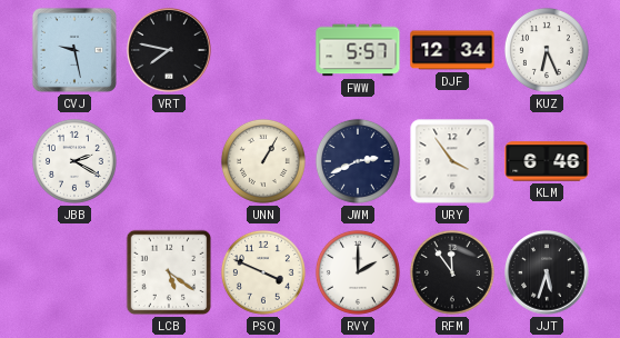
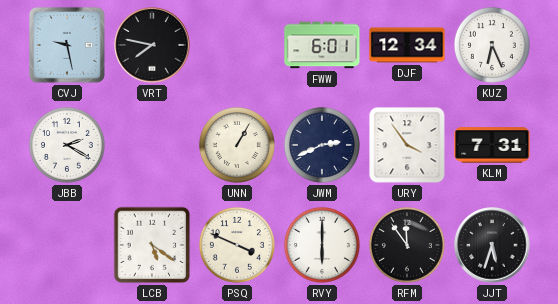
FWW: 5:57 -> 6:01
KLM: 6:46 -> 7:31
RVY: 2:00 -> 6:00
